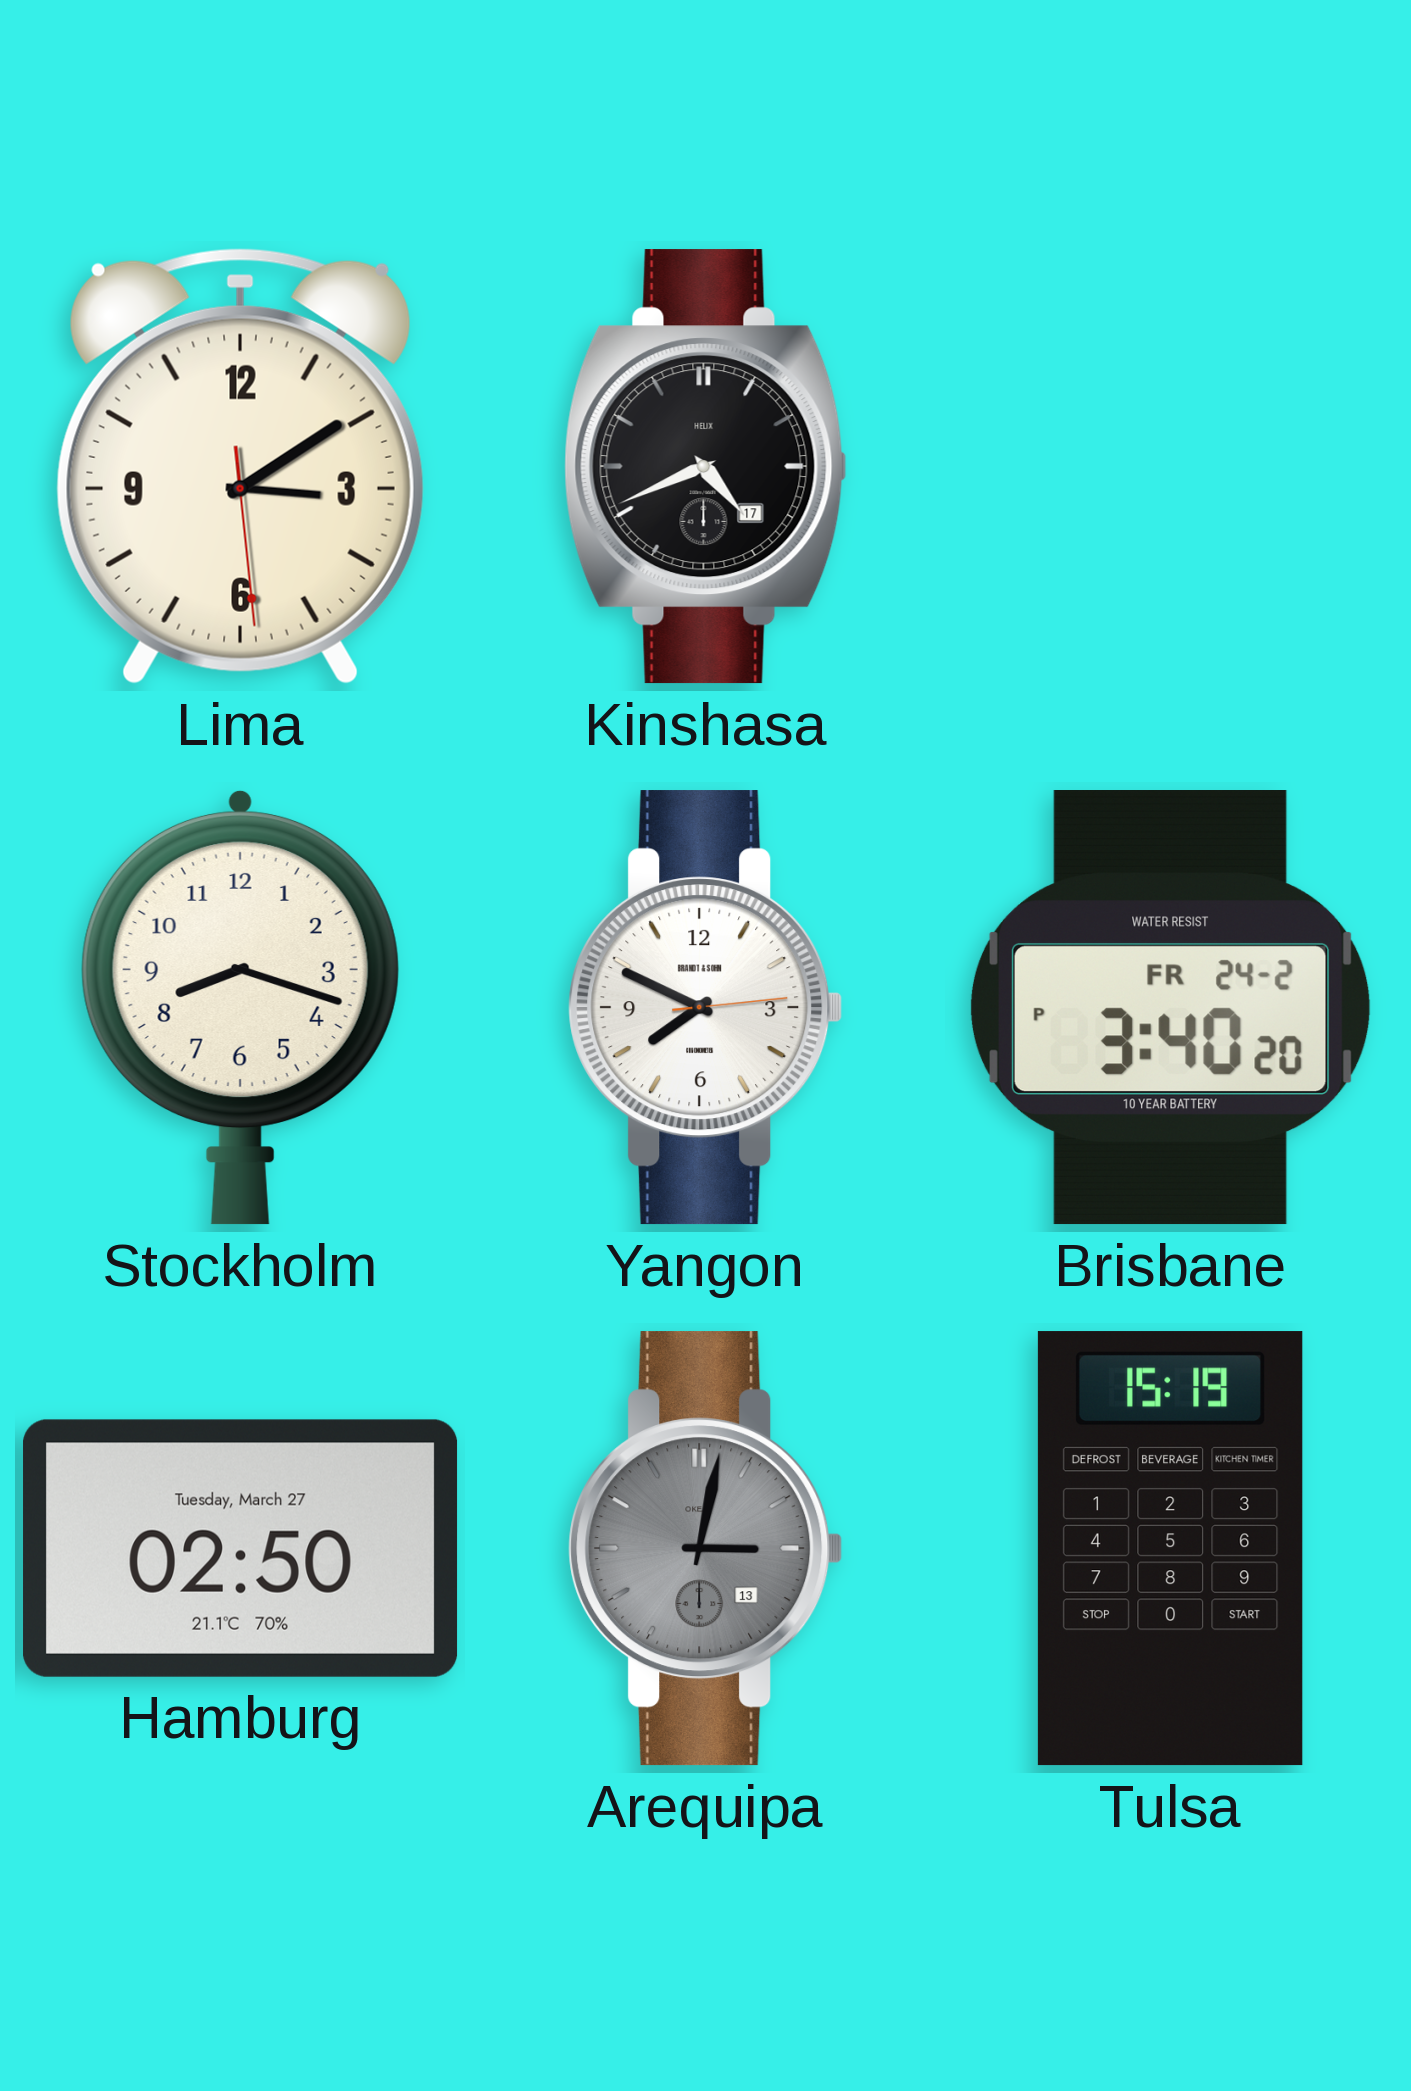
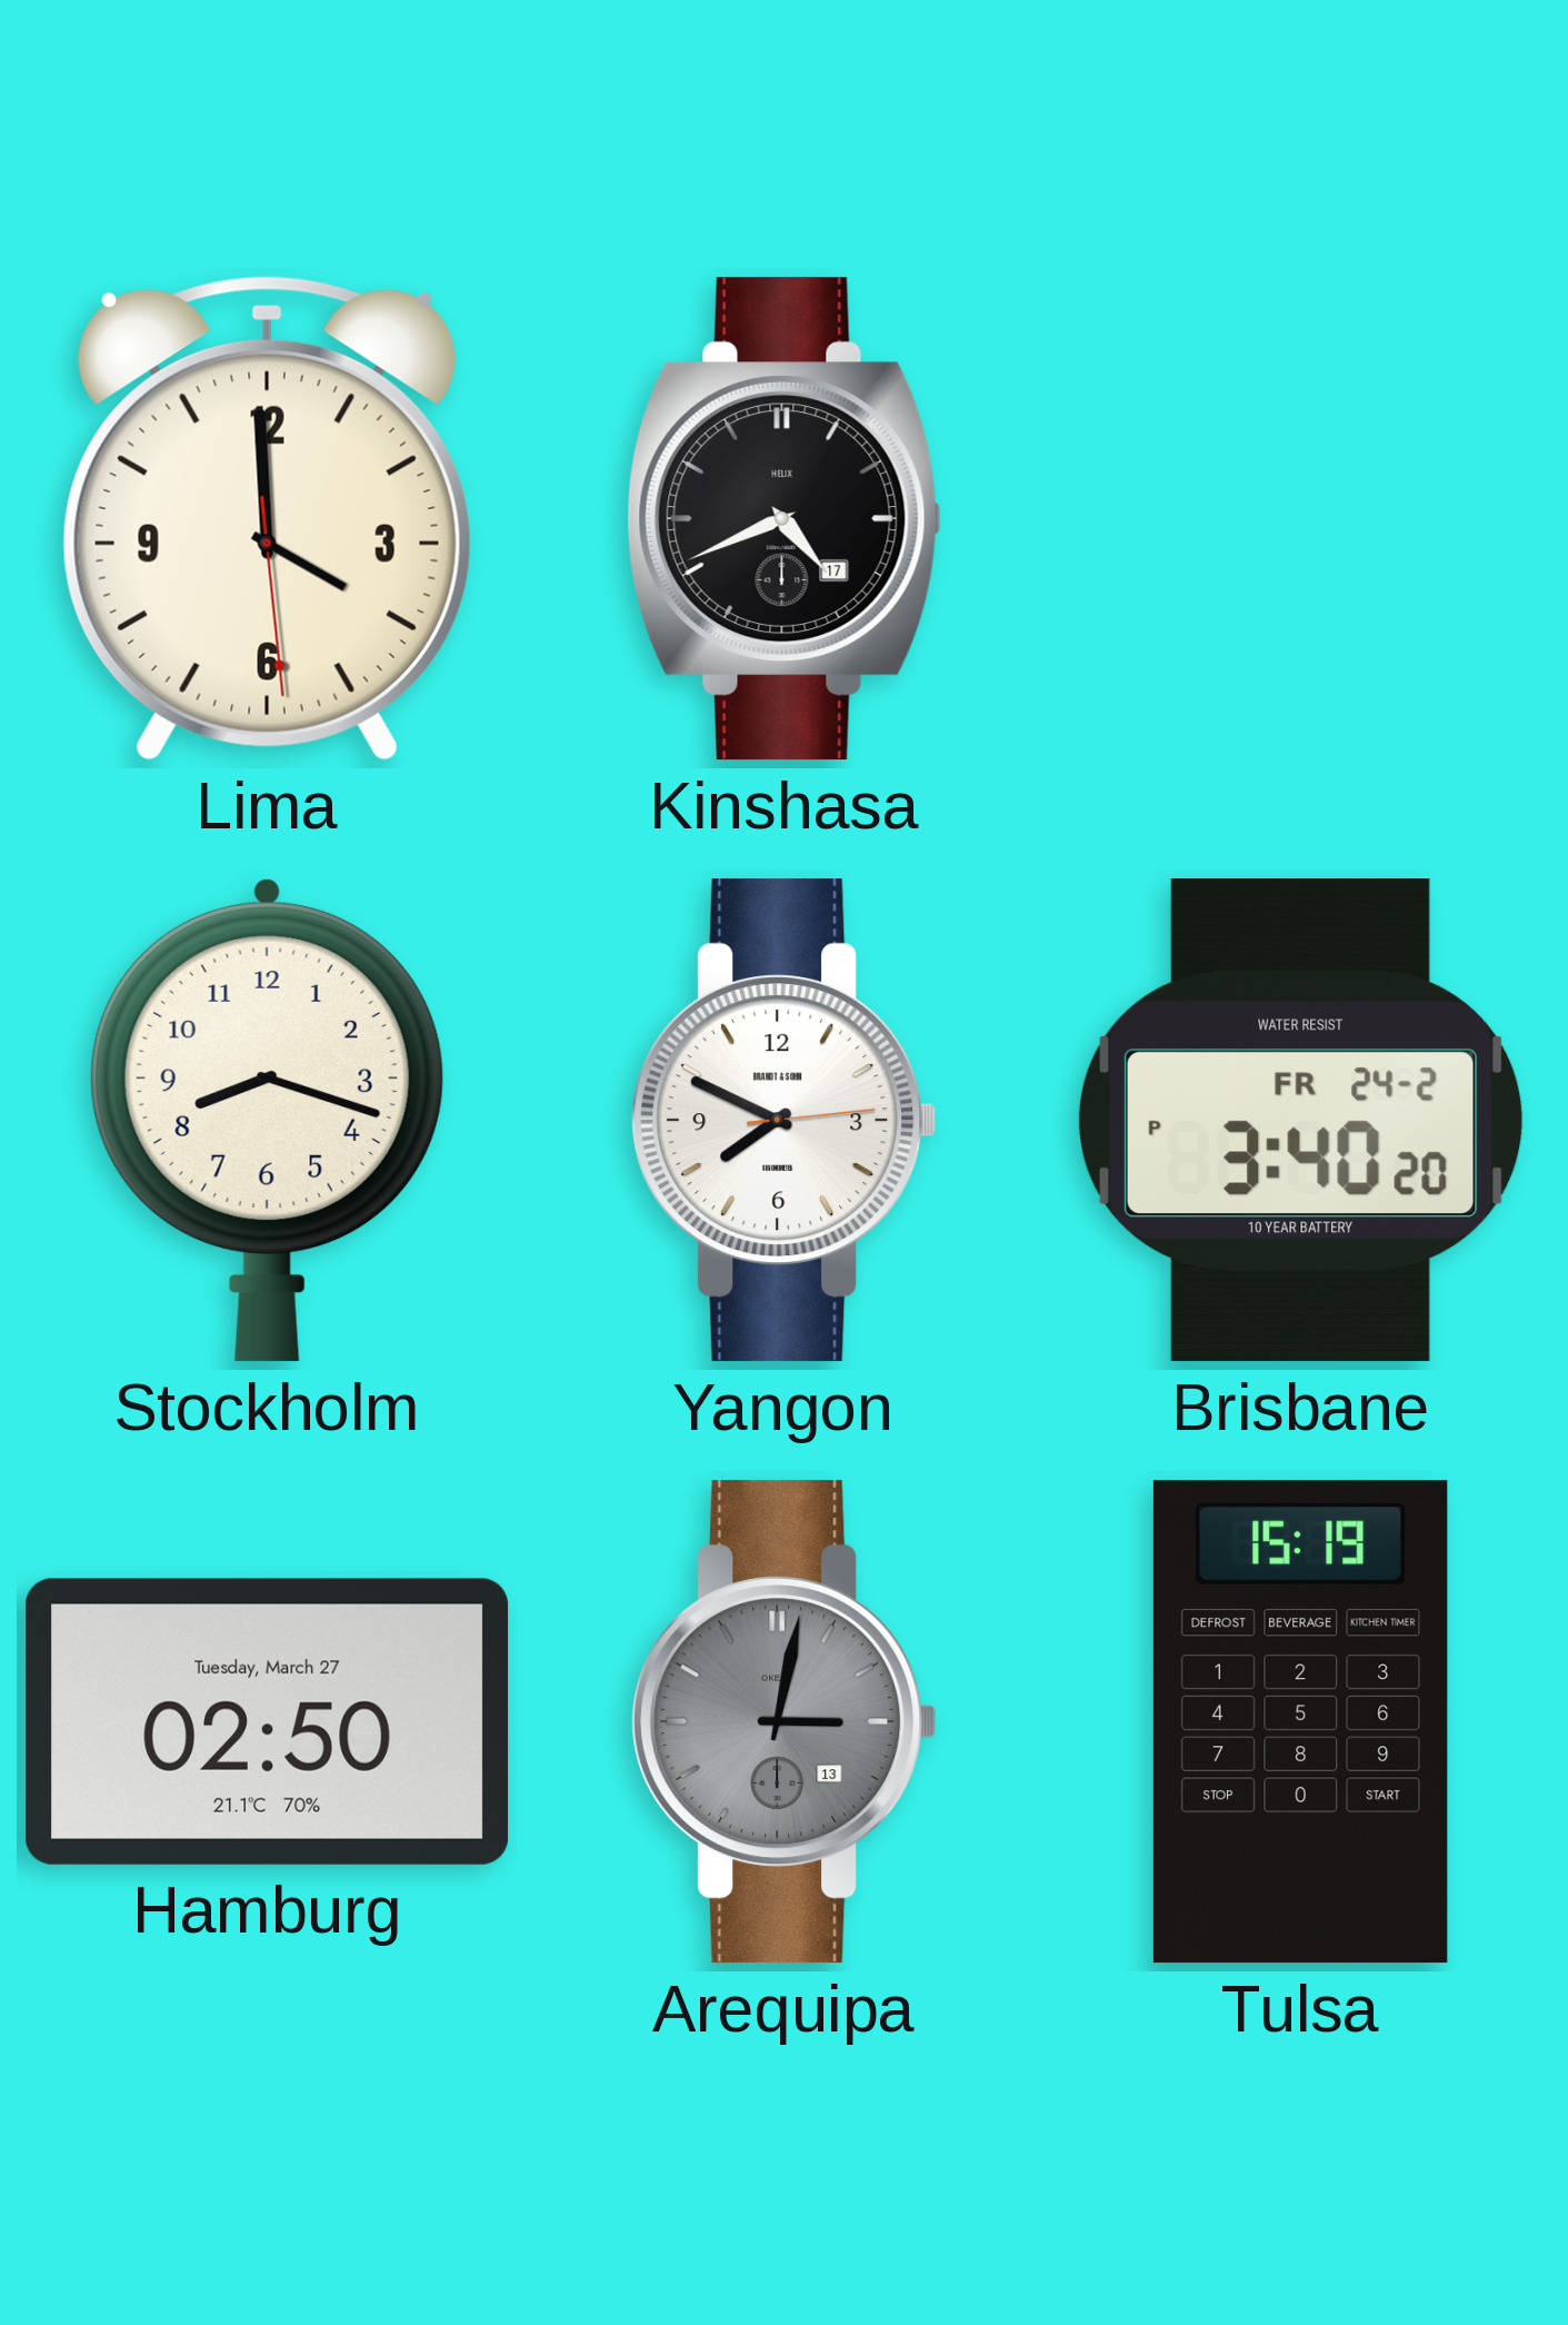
Lima: 3:09 -> 3:59
